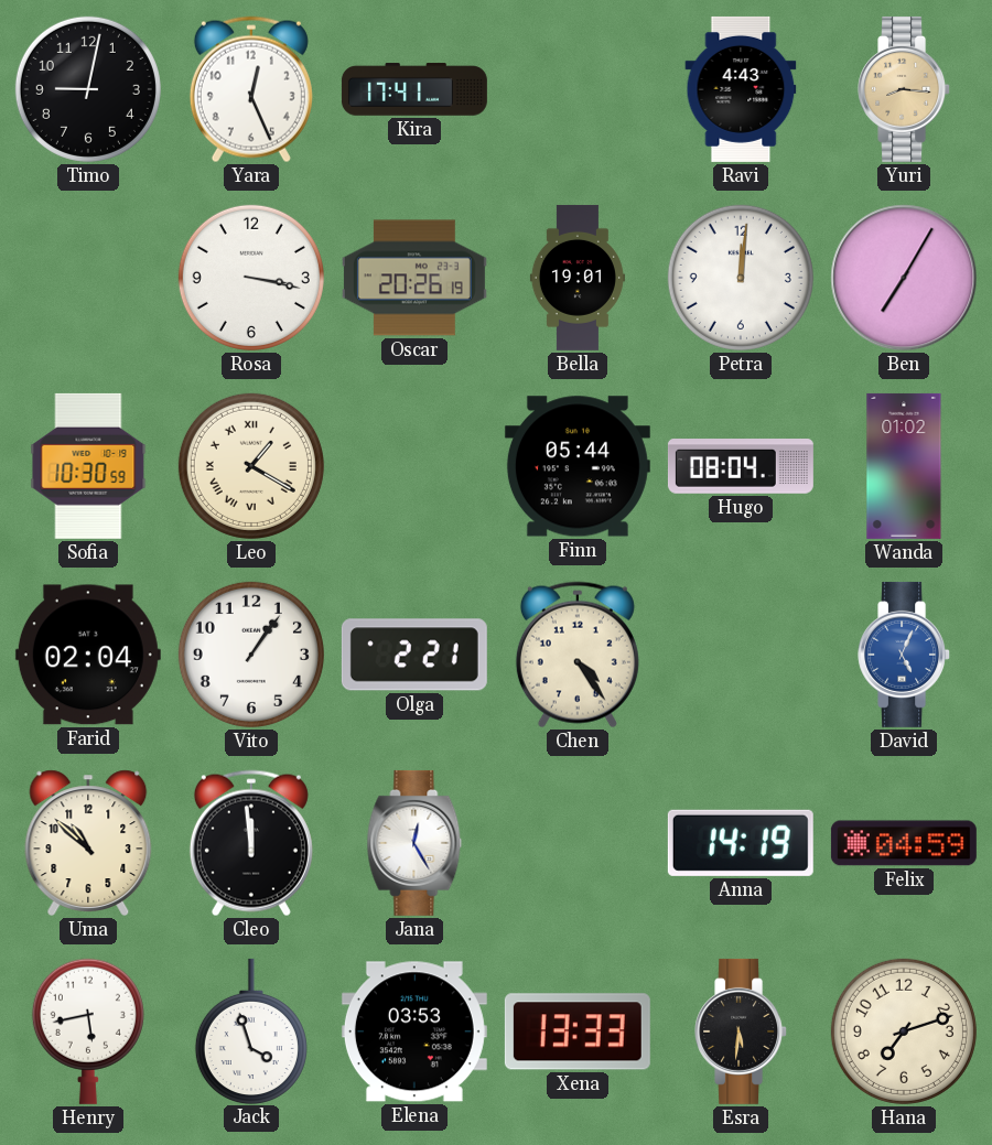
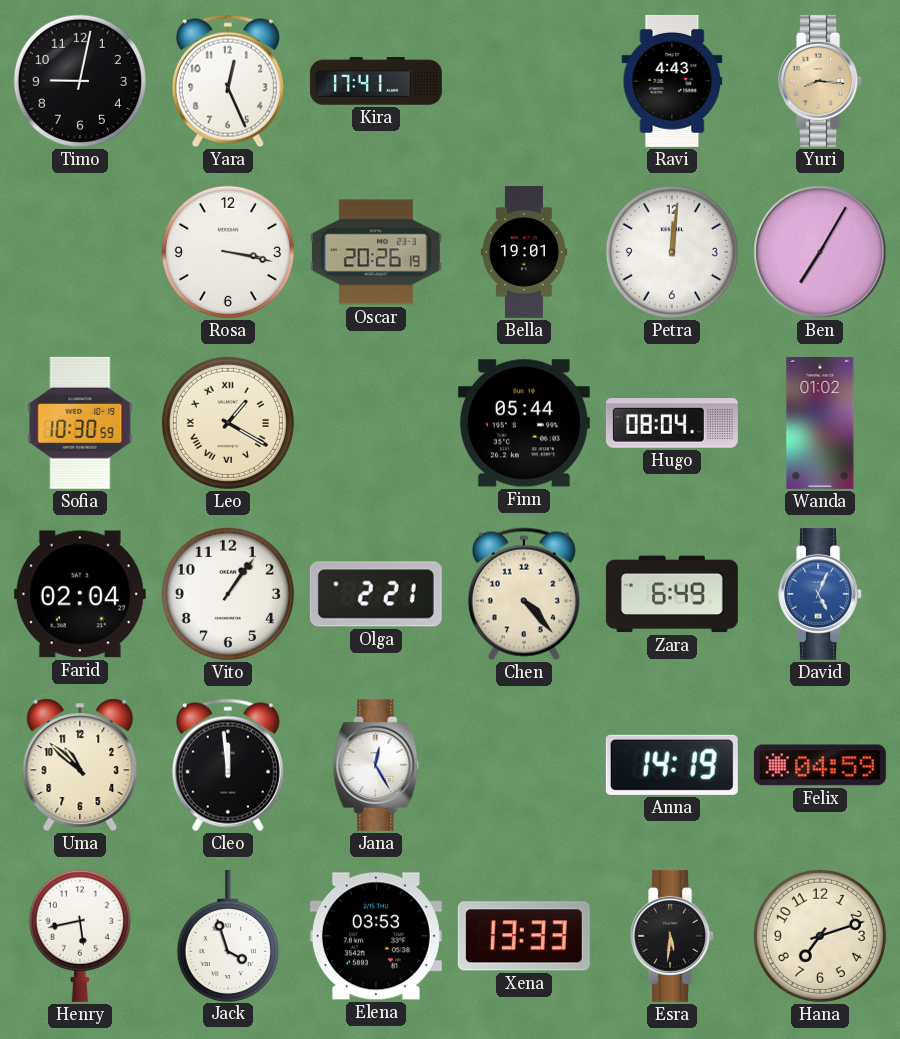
Chen: 4:24 -> 4:23
Zara: none -> 6:49
